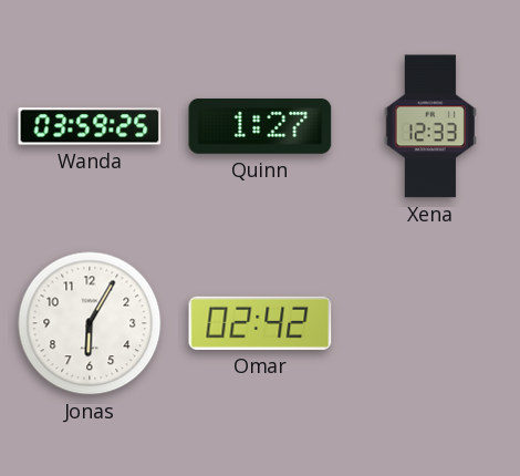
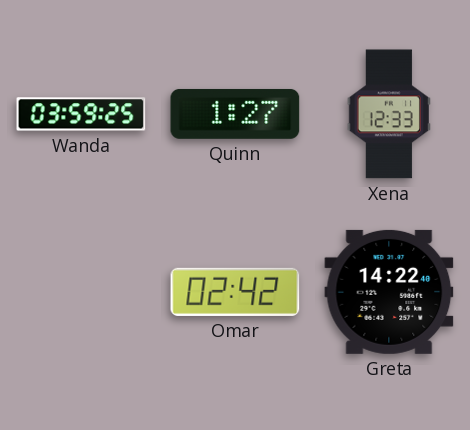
Jonas: 6:05 -> none
Greta: none -> 14:22
